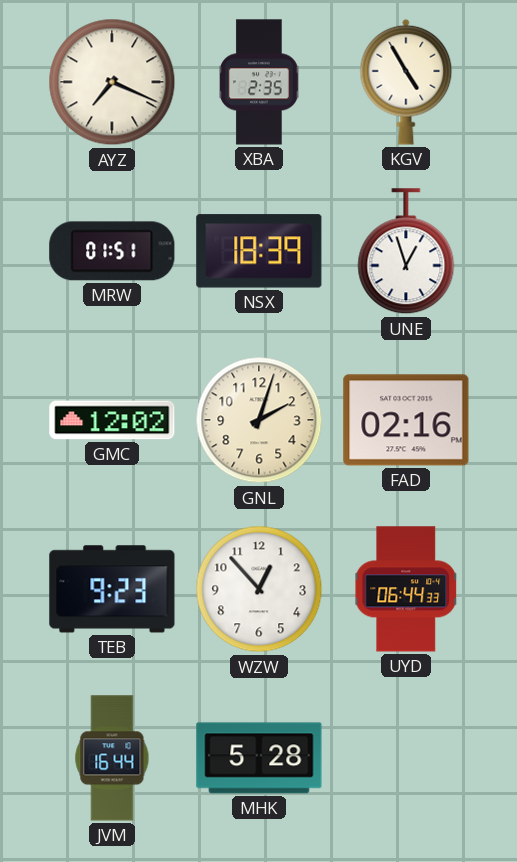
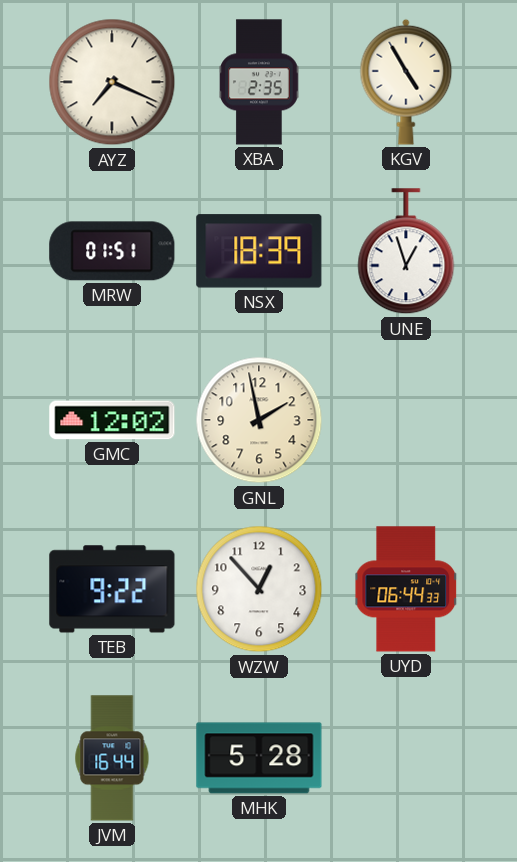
GNL: 2:03 -> 1:58
FAD: 02:16 -> none
TEB: 9:23 -> 9:22
